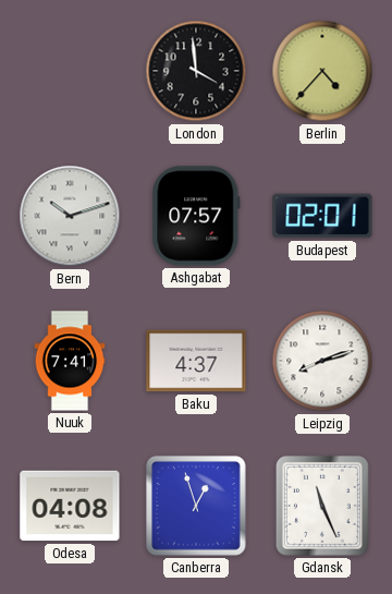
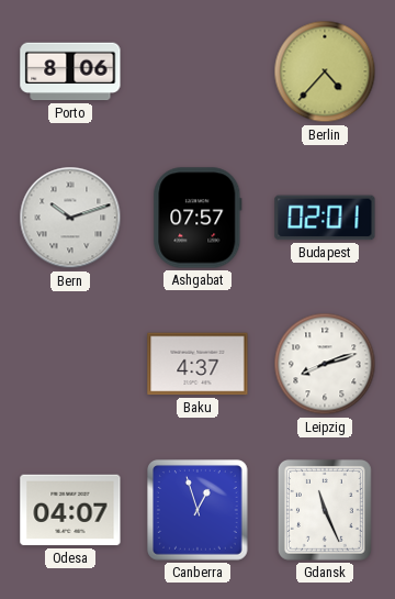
Porto: none -> 8:06
London: 3:59 -> none
Nuuk: 7:41 -> none
Odesa: 04:08 -> 04:07
